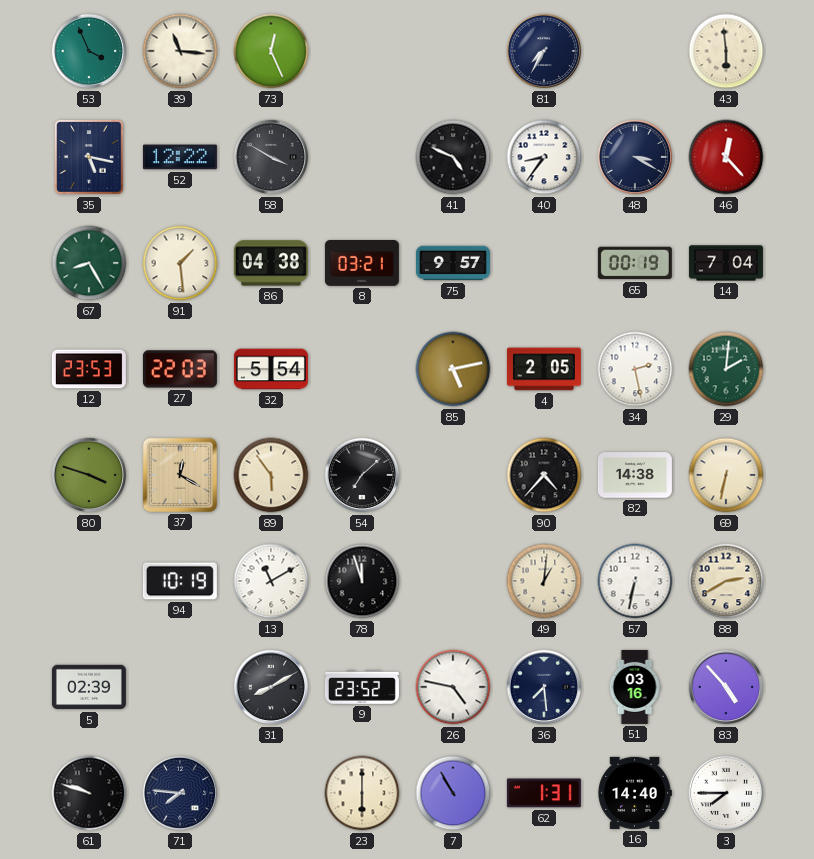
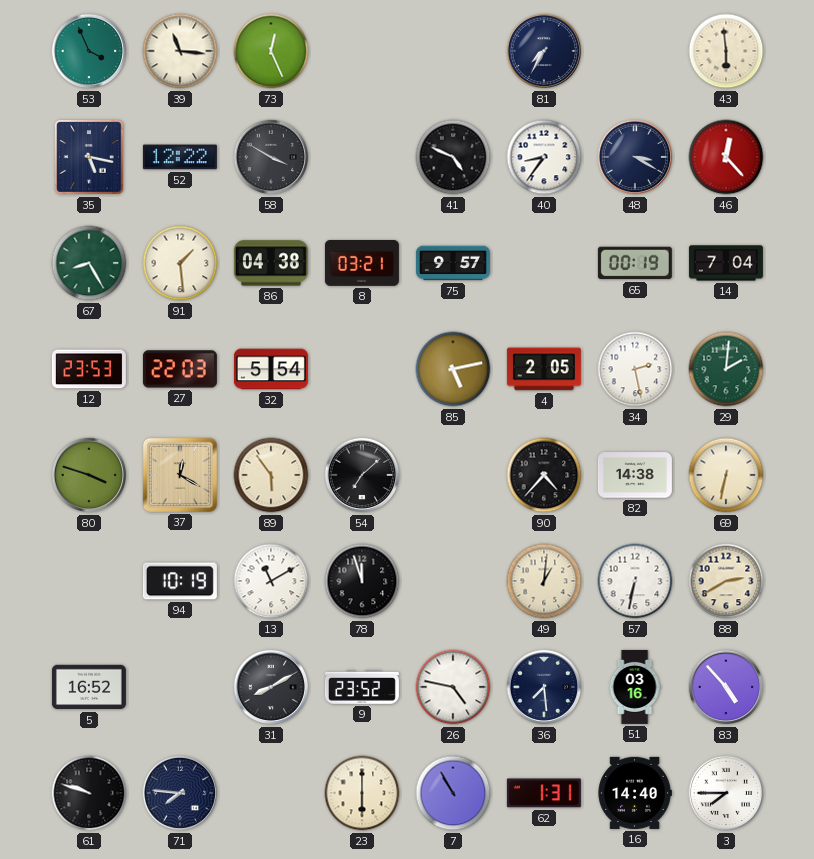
5: 02:39 -> 16:52
